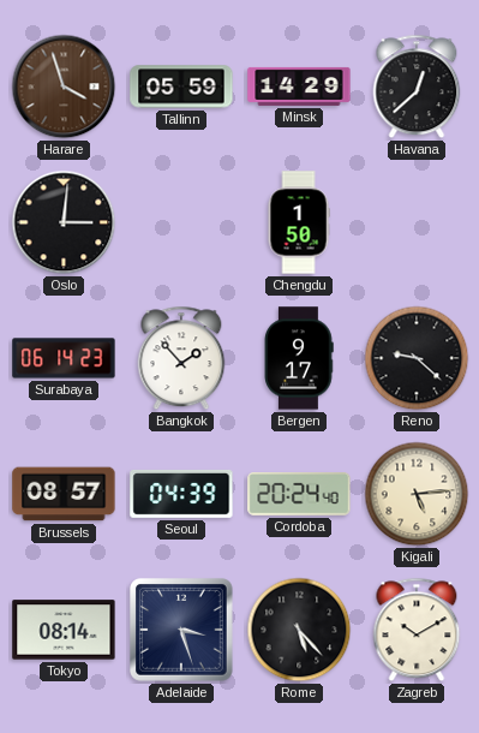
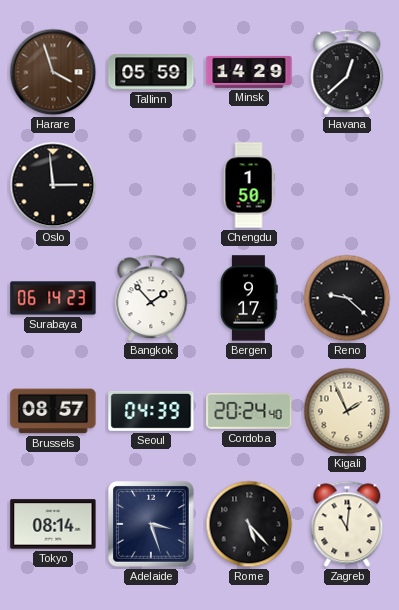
Oslo: 3:01 -> 2:59
Kigali: 5:14 -> 1:56
Zagreb: 10:10 -> 11:01
